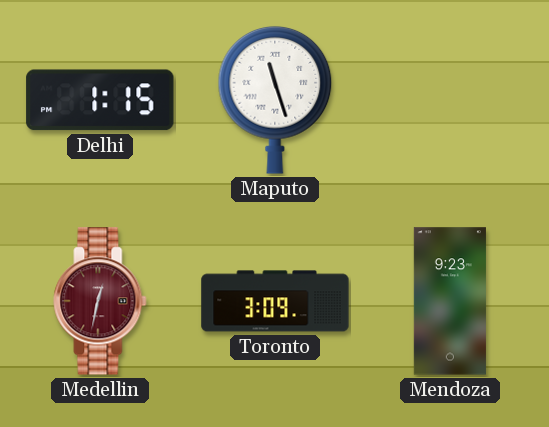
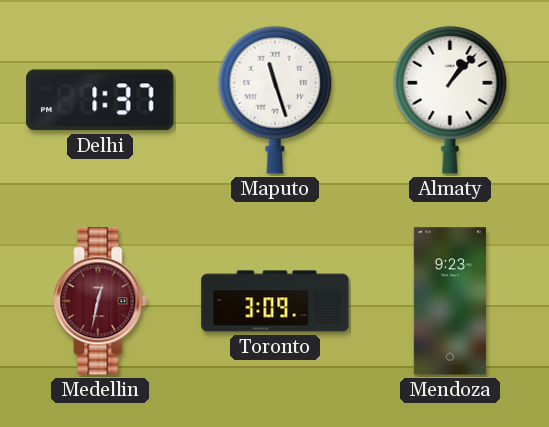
Delhi: 1:15 -> 1:37
Almaty: none -> 1:07
